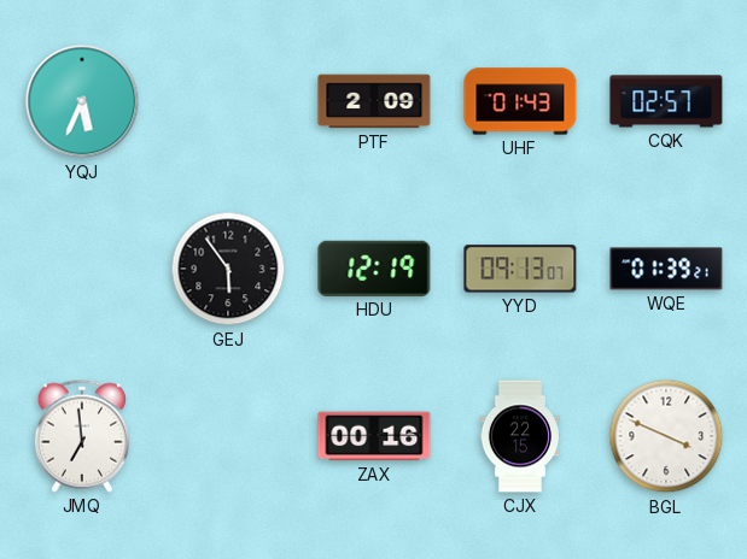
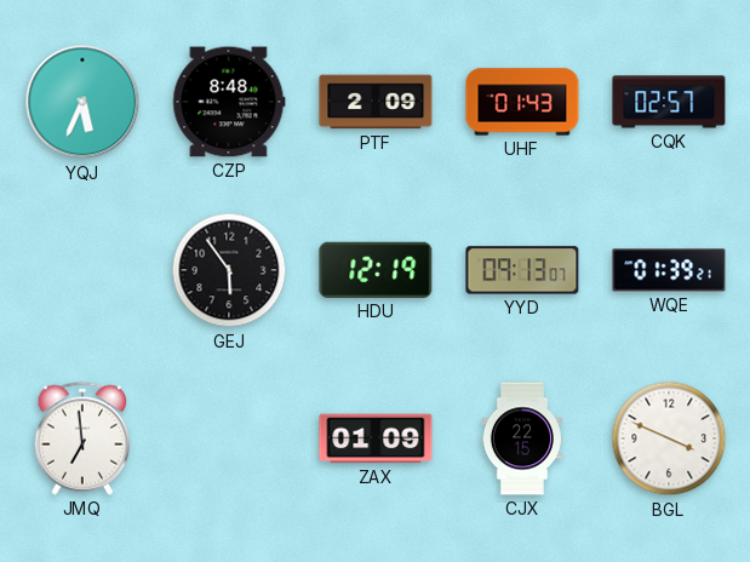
CZP: none -> 8:48
ZAX: 00:16 -> 01:09
